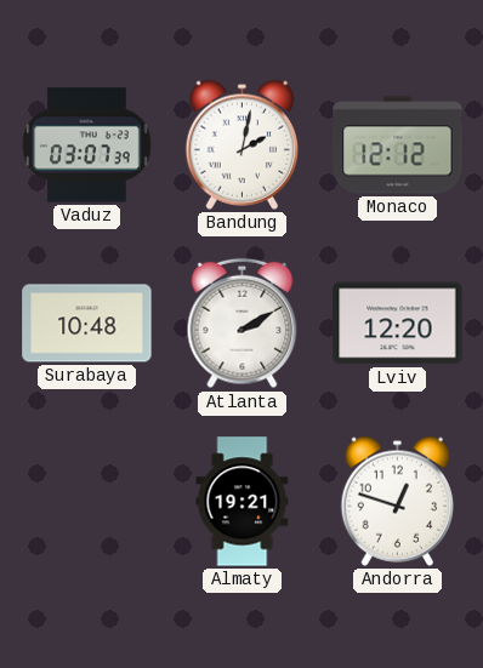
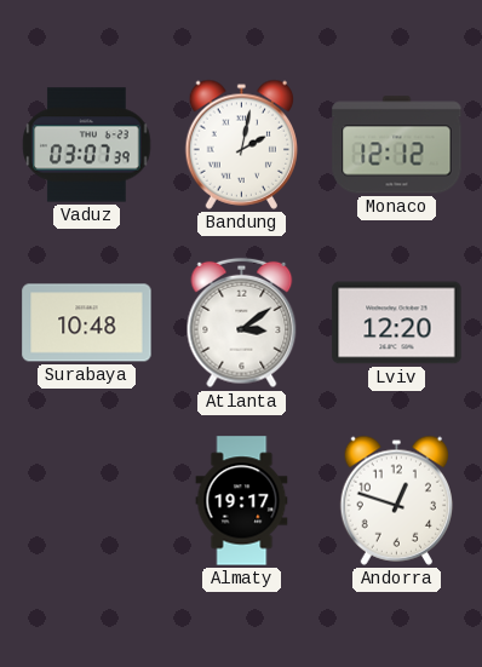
Atlanta: 2:10 -> 3:09
Almaty: 19:21 -> 19:17
